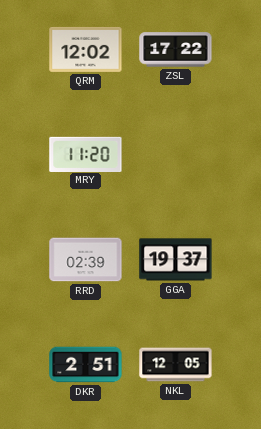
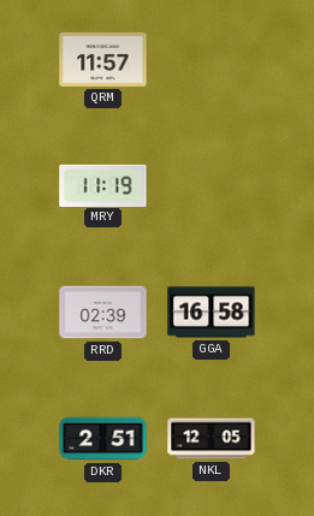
QRM: 12:02 -> 11:57
ZSL: 17:22 -> none
MRY: 11:20 -> 11:19
GGA: 19:37 -> 16:58
